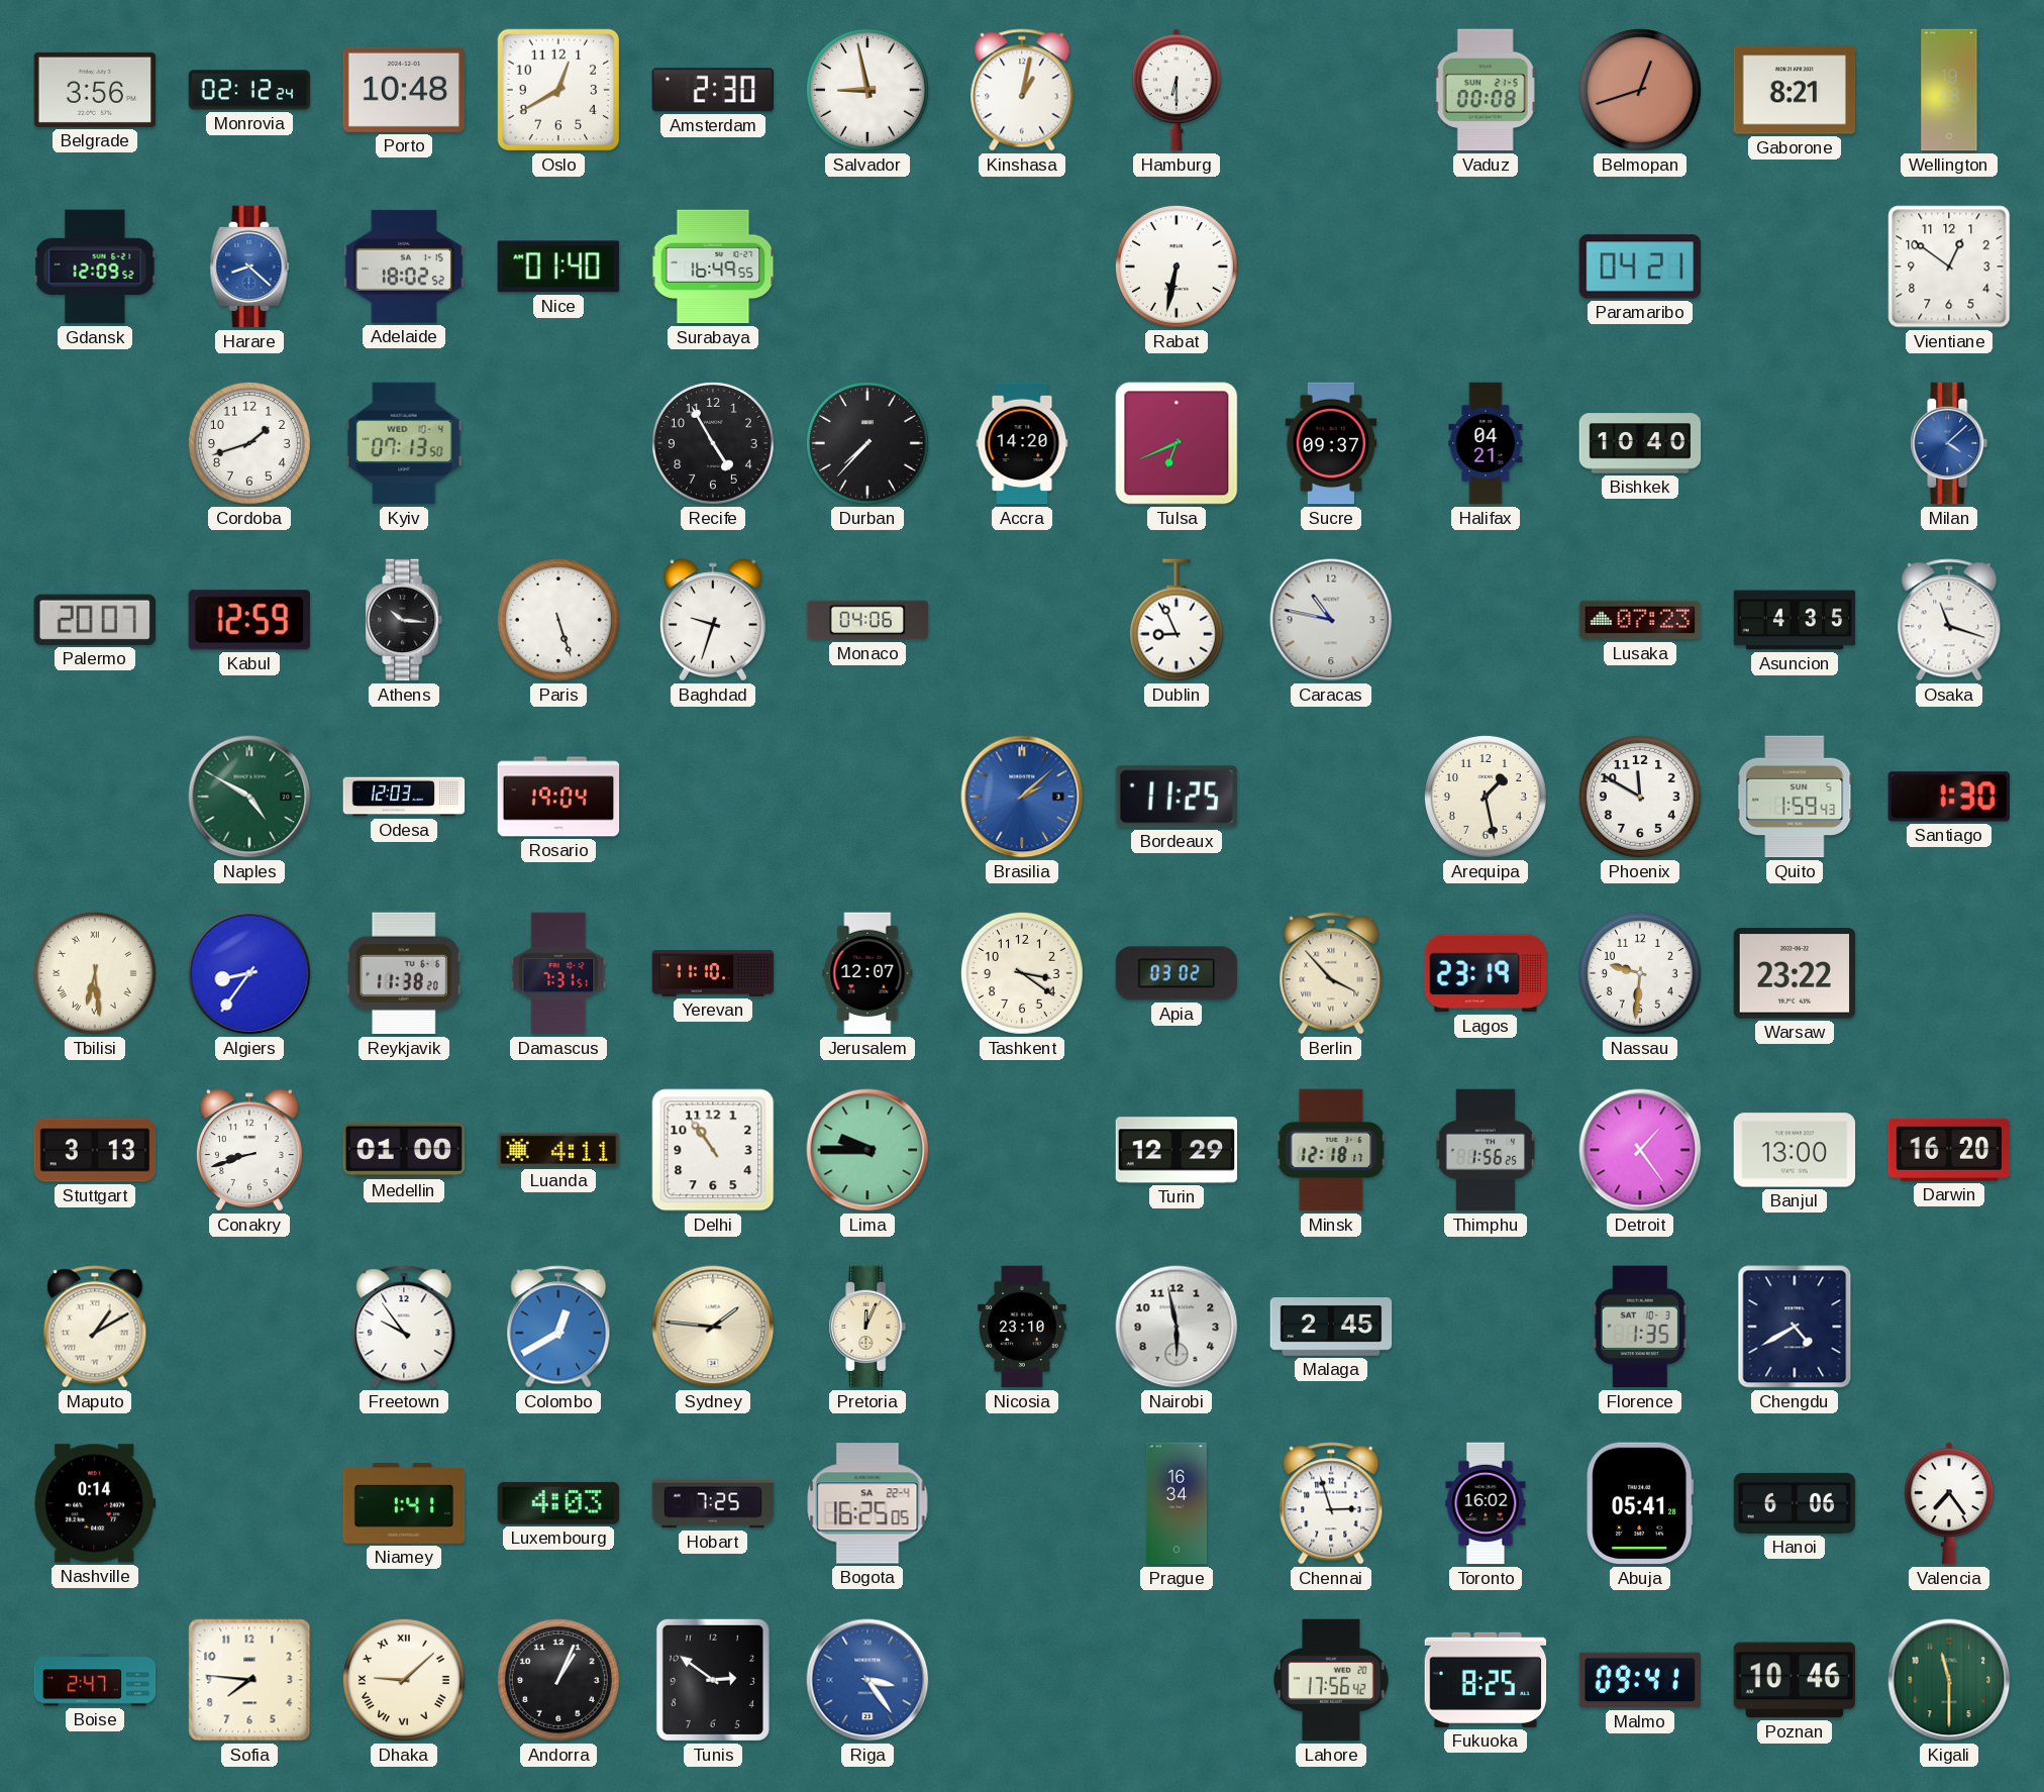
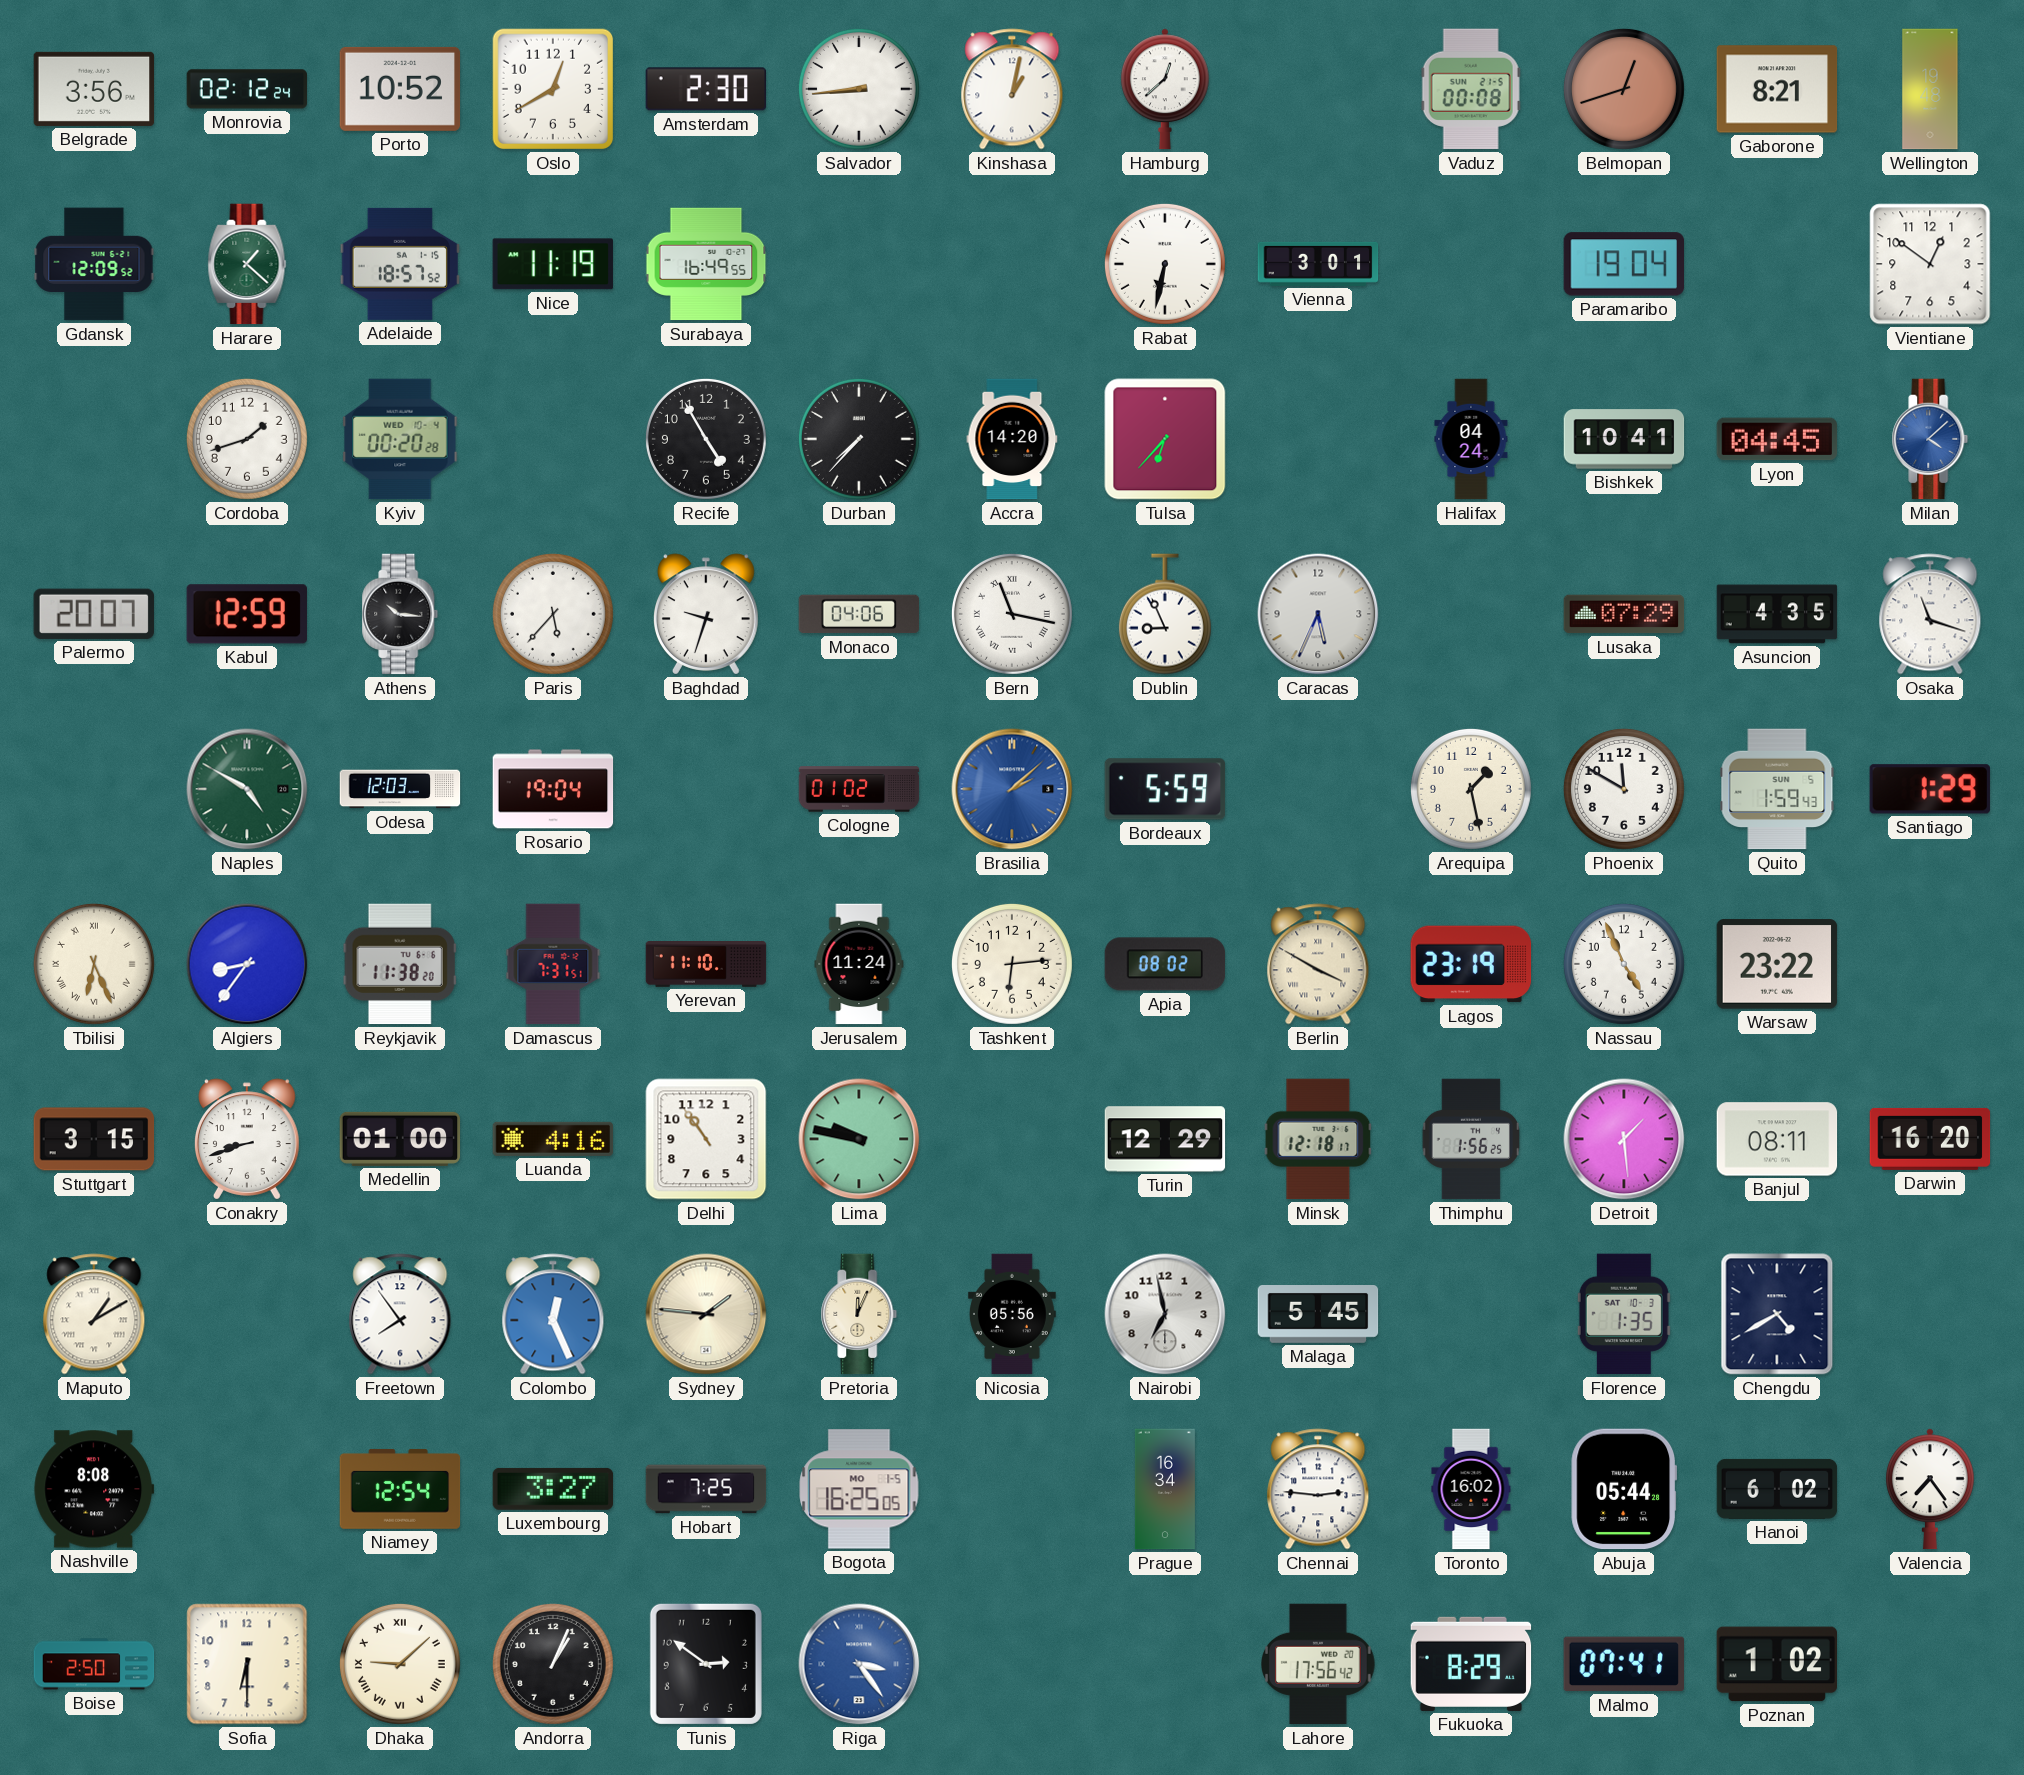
Porto: 10:48 -> 10:52
Salvador: 8:58 -> 8:44
Hamburg: 6:30 -> 12:38
Harare: 8:22 -> 1:22
Harare dial: blue -> green
Adelaide: 18:02 -> 18:57
Nice: 01:40 -> 11:19
Vienna: none -> 3:01
Paramaribo: 04:21 -> 19:04
Kyiv: 07:13 -> 00:20
Tulsa: 6:41 -> 6:37
Sucre: 09:37 -> none
Halifax: 04:21 -> 04:24
Bishkek: 10:40 -> 10:41
Lyon: none -> 04:45
Paris: 5:27 -> 5:37
Bern: none -> 11:17
Caracas: 10:47 -> 5:34
Lusaka: 07:23 -> 07:29
Cologne: none -> 01:02
Bordeaux: 11:25 -> 5:59
Santiago: 1:30 -> 1:29
Tbilisi: 6:29 -> 6:26
Jerusalem: 12:07 -> 11:24
Tashkent: 3:21 -> 6:14
Apia: 03:02 -> 08:02
Berlin: 3:53 -> 3:50
Nassau: 9:31 -> 4:56
Stuttgart: 3:13 -> 3:15
Luanda: 4:11 -> 4:16
Lima: 9:45 -> 9:47
Detroit: 1:24 -> 1:29
Banjul: 13:00 -> 08:11
Freetown: 9:54 -> 7:54
Colombo: 12:40 -> 12:26
Nicosia: 23:10 -> 05:56
Nairobi: 5:58 -> 6:58
Malaga: 2:45 -> 5:45
Nashville: 0:14 -> 8:08
Niamey: 1:41 -> 12:54
Luxembourg: 4:03 -> 3:27
Bogota date: SA 22-4 -> MO 1-5
Chennai: 2:57 -> 2:46
Abuja: 05:41 -> 05:44
Hanoi: 6:06 -> 6:02
Boise: 2:47 -> 2:50
Sofia: 7:46 -> 6:30
Fukuoka: 8:25 -> 8:29
Malmo: 09:41 -> 07:41
Poznan: 10:46 -> 1:02
Kigali: 11:30 -> none
